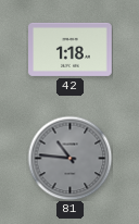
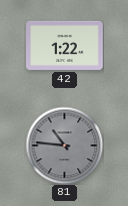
42: 1:18 -> 1:22
